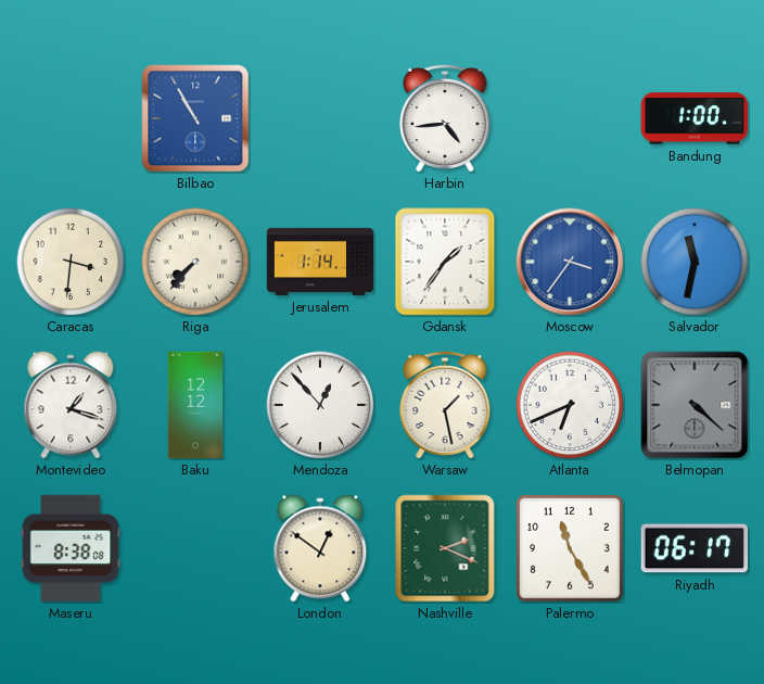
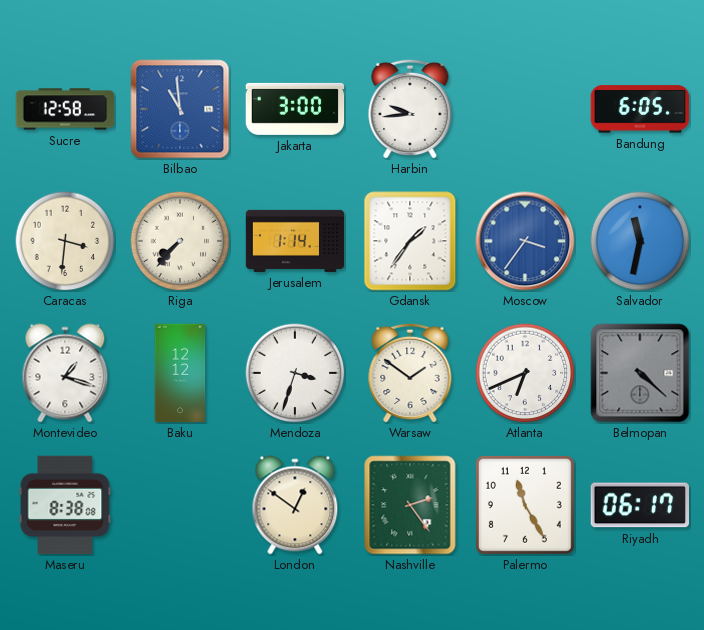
Sucre: none -> 12:58
Bilbao: 10:55 -> 10:59
Jakarta: none -> 3:00
Harbin: 4:44 -> 9:44
Bandung: 1:00 -> 6:05
Mendoza: 12:53 -> 3:33
Warsaw: 1:28 -> 1:51
Nashville: 2:19 -> 2:24
